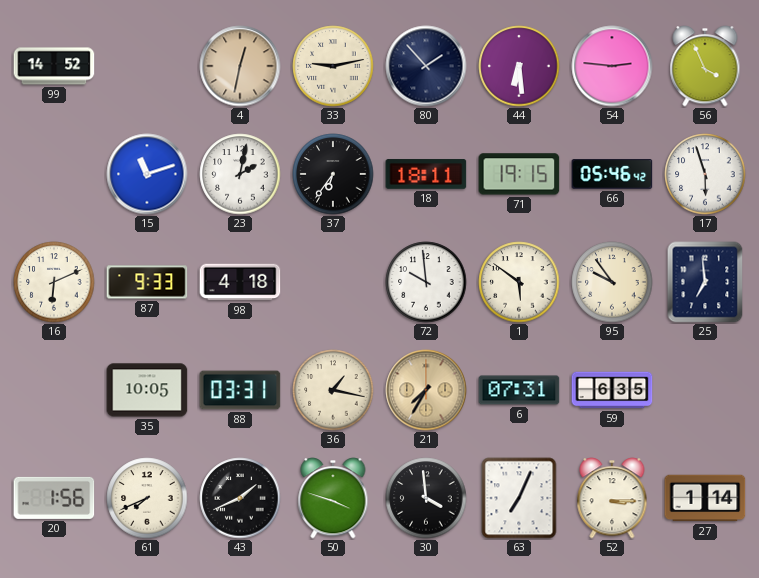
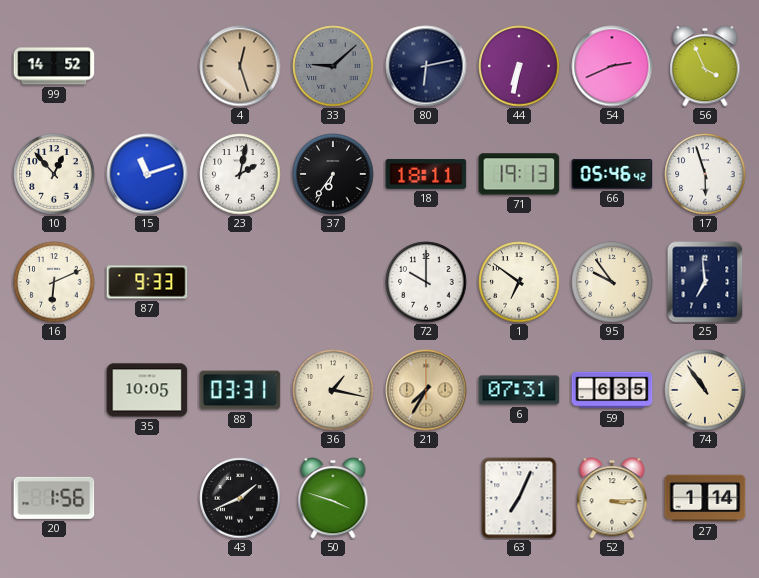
4: 12:32 -> 12:27
33: 9:13 -> 9:08
33 dial: cream -> grey
80: 1:53 -> 6:13
44: 6:29 -> 6:32
54: 2:46 -> 2:41
10: none -> 12:53
71: 19:15 -> 19:13
98: 4:18 -> none
72: 9:59 -> 10:00
1: 5:51 -> 6:51
74: none -> 10:54
61: 7:41 -> none
30: 3:59 -> none
